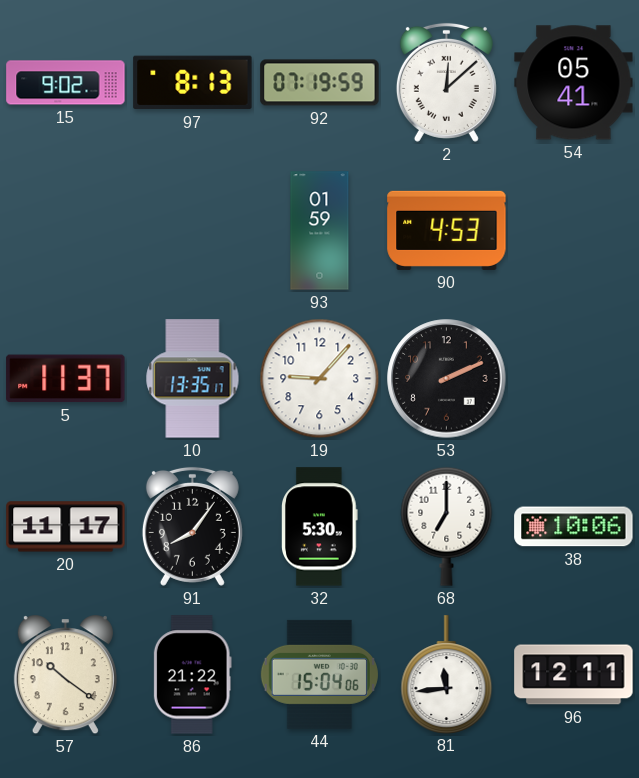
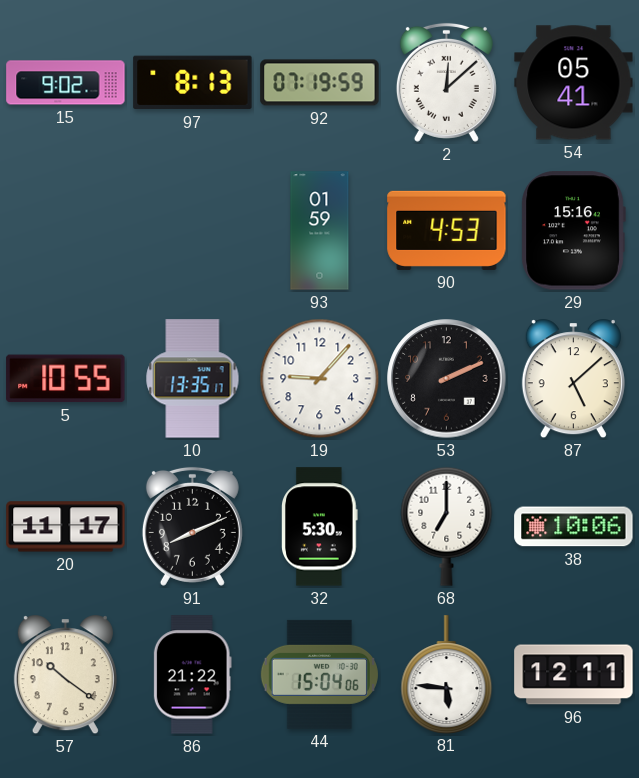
29: none -> 15:16
5: 11:37 -> 10:55
87: none -> 5:08
91: 8:06 -> 8:11
81: 11:44 -> 5:46
